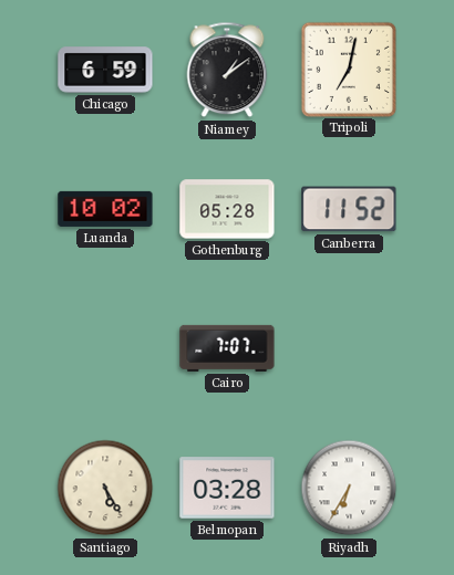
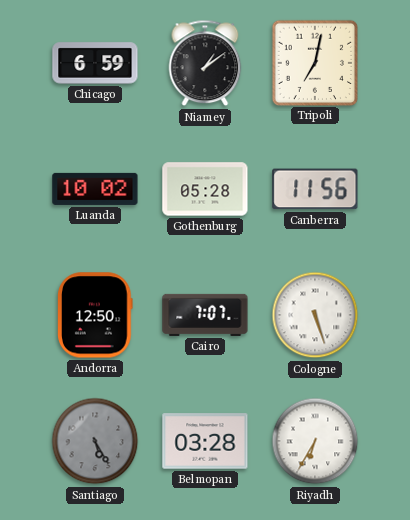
Canberra: 11:52 -> 11:56
Andorra: none -> 12:50
Cologne: none -> 5:27
Santiago dial: cream -> grey
